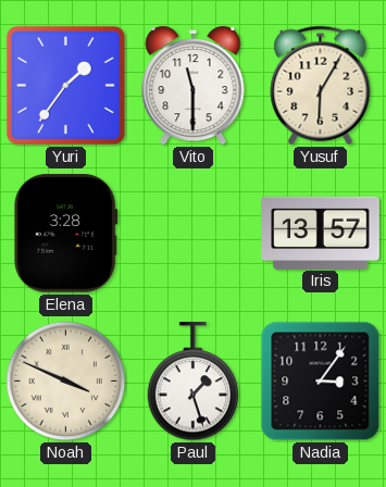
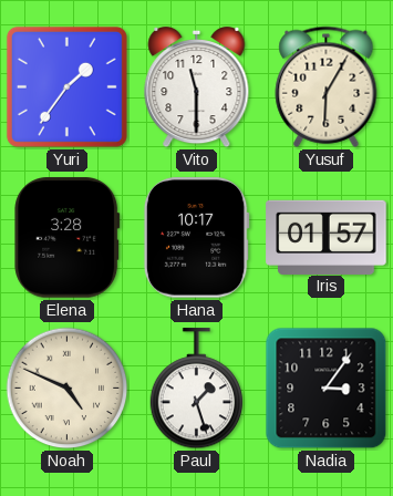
Hana: none -> 10:17
Iris: 13:57 -> 01:57
Noah: 3:49 -> 4:49
